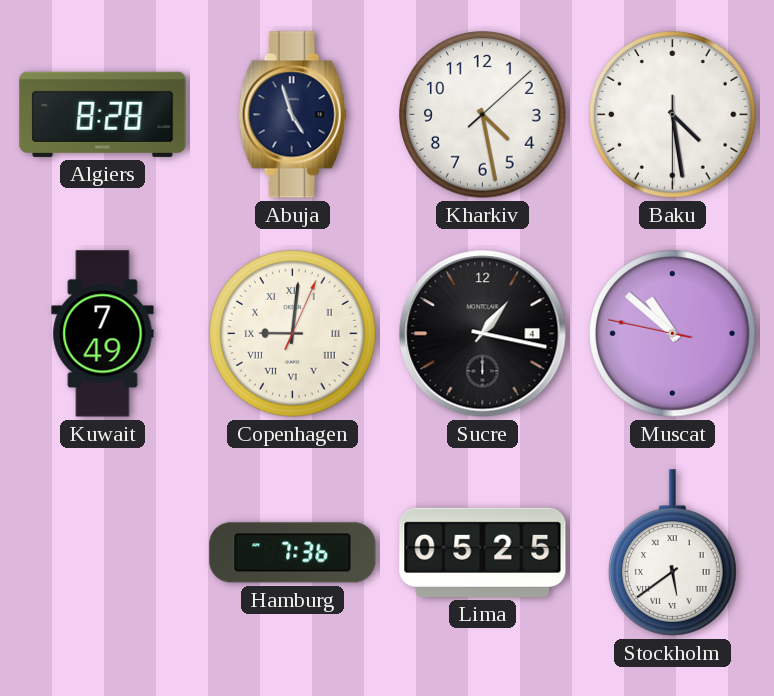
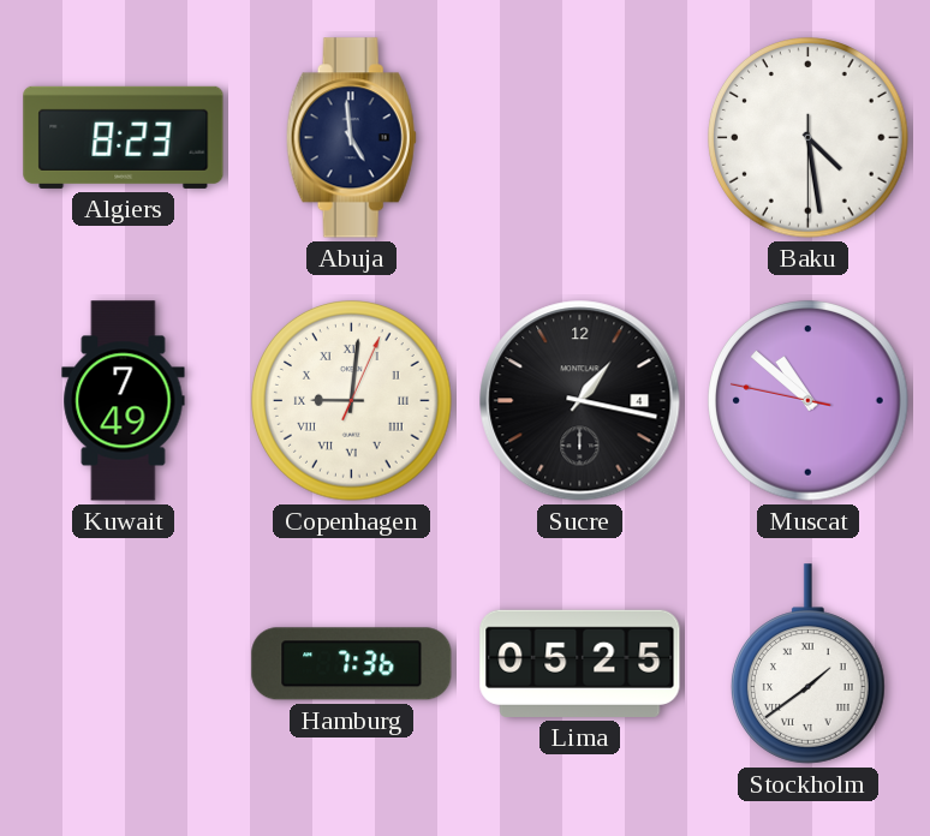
Algiers: 8:28 -> 8:23
Abuja: 4:57 -> 4:59
Kharkiv: 4:28 -> none
Stockholm: 5:39 -> 1:39
